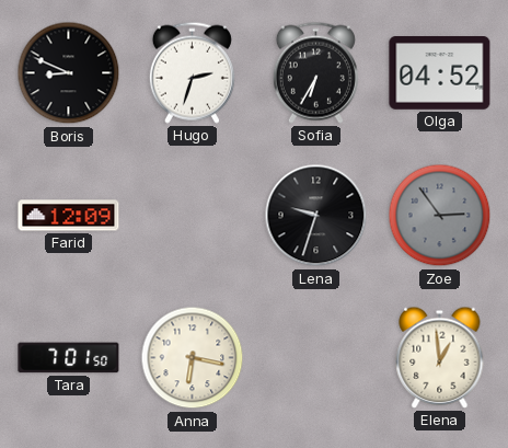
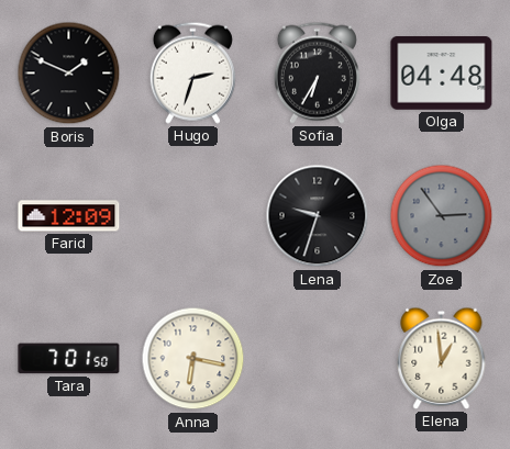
Boris: 8:49 -> 1:49
Olga: 04:52 -> 04:48
